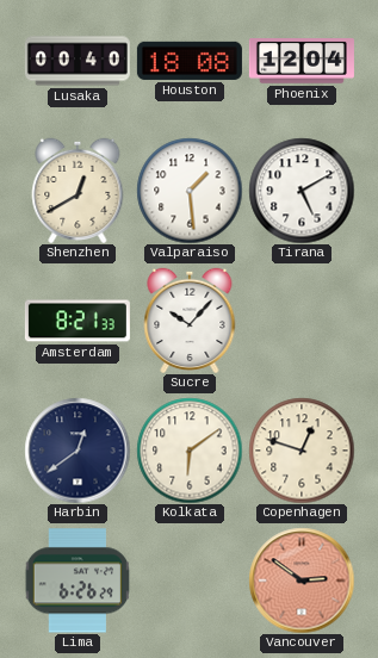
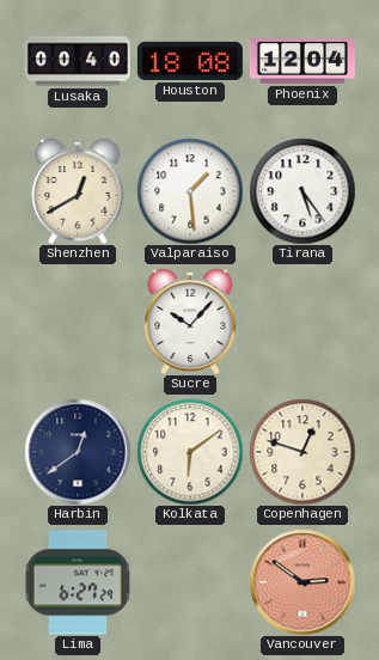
Tirana: 5:10 -> 5:24
Amsterdam: 8:21 -> none
Lima: 6:26 -> 6:27
